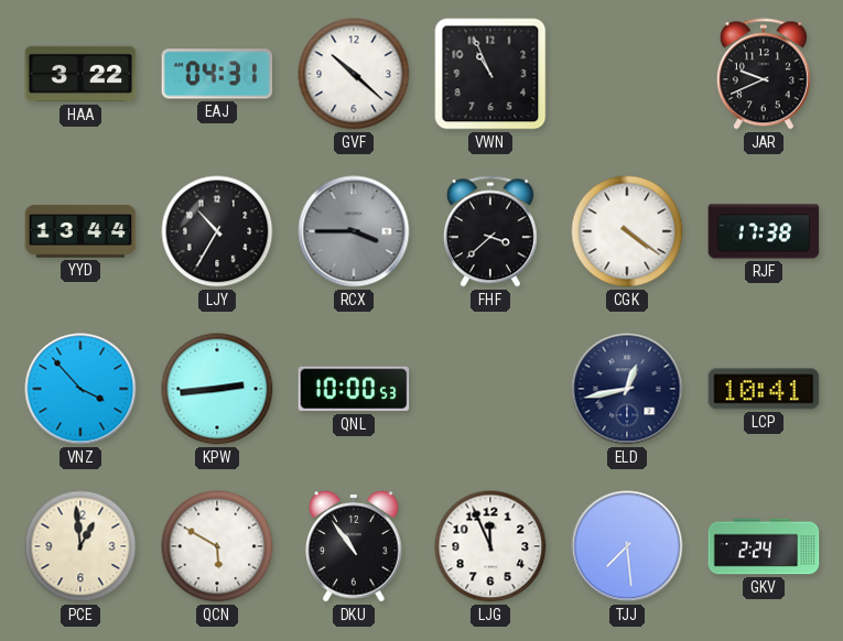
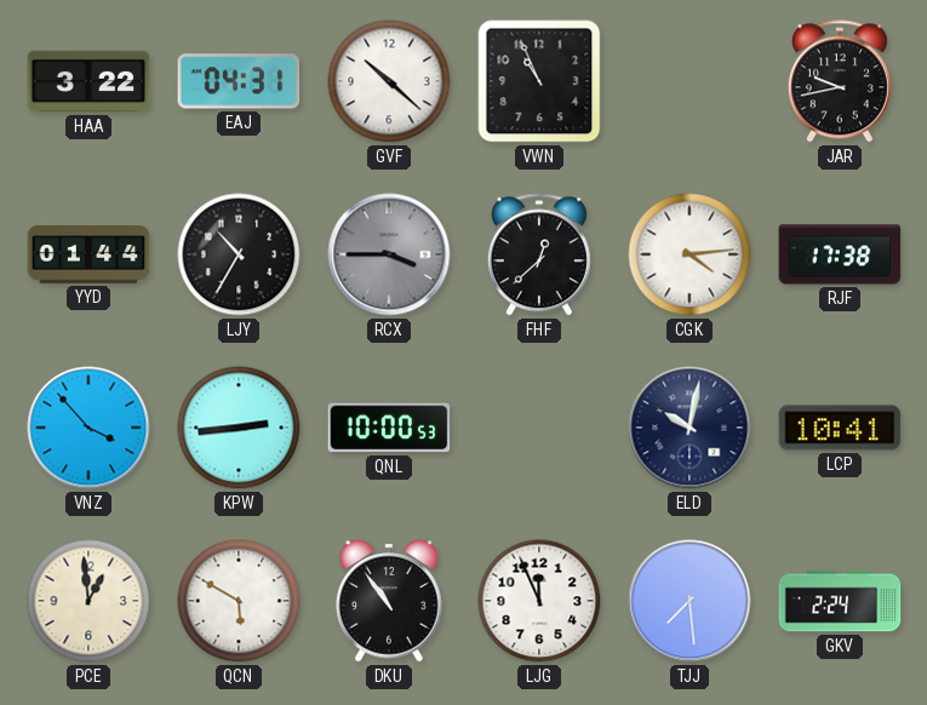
JAR: 9:41 -> 9:43
YYD: 13:44 -> 01:44
FHF: 3:38 -> 12:38
CGK: 4:21 -> 4:14
ELD: 12:43 -> 10:02
